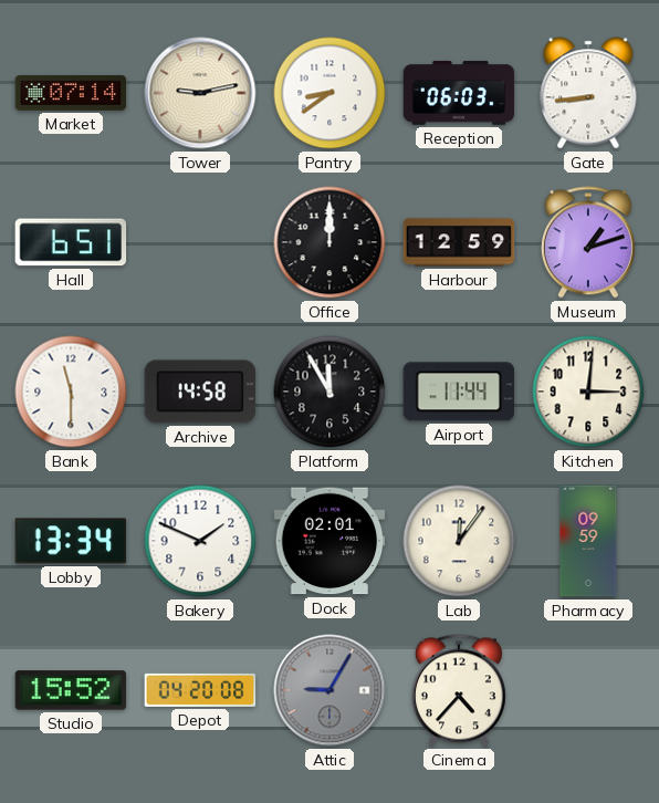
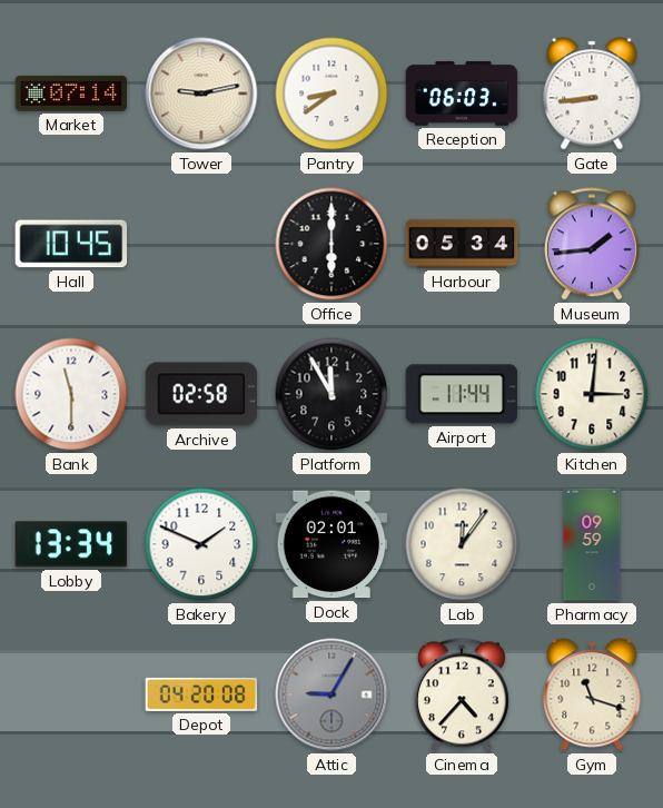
Hall: 6:51 -> 10:45
Office: 12:00 -> 6:00
Harbour: 12:59 -> 05:34
Museum: 1:12 -> 1:44
Archive: 14:58 -> 02:58
Studio: 15:52 -> none
Gym: none -> 11:18
